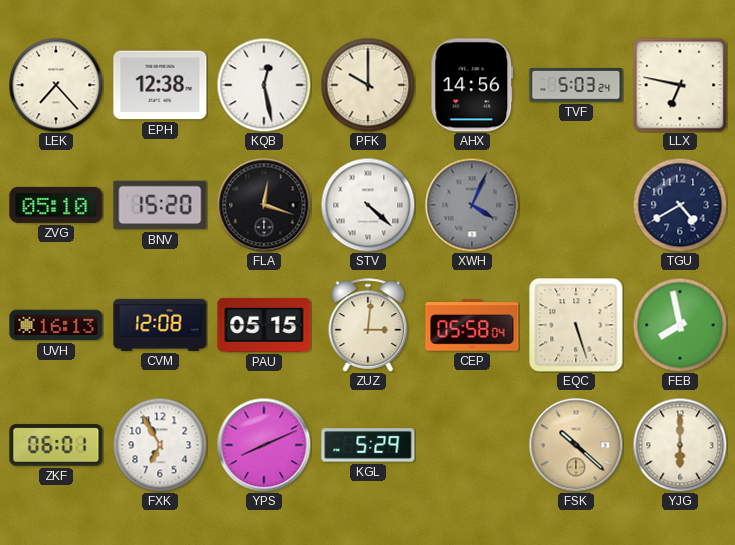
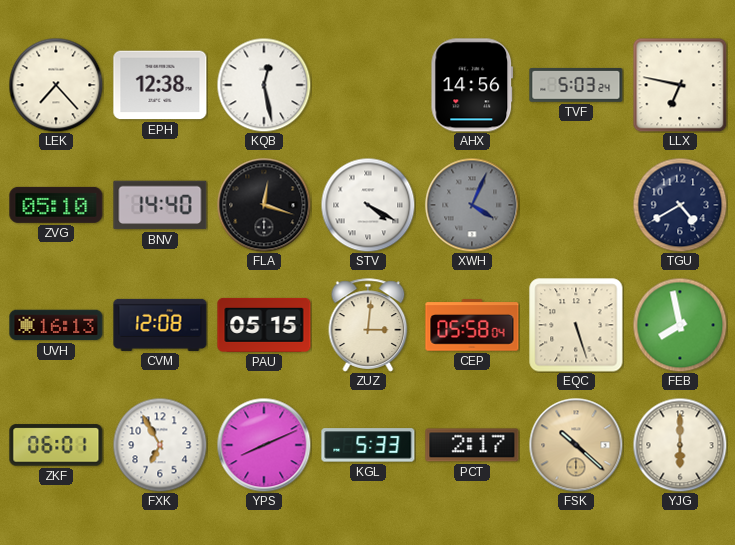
PFK: 10:00 -> none
BNV: 15:20 -> 14:40
STV: 4:22 -> 4:20
KGL: 5:29 -> 5:33
PCT: none -> 2:17
